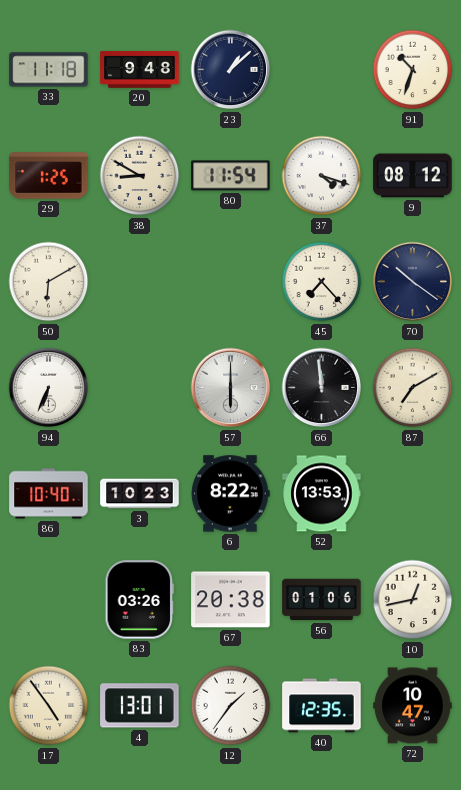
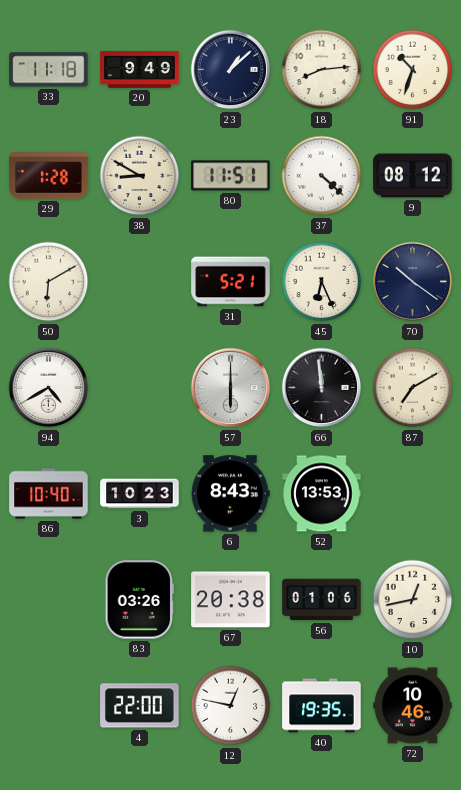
20: 9:48 -> 9:49
18: none -> 8:14
29: 1:25 -> 1:28
80: 11:54 -> 11:51
37: 4:18 -> 4:22
31: none -> 5:21
45: 7:23 -> 6:26
94: 6:34 -> 4:40
6: 8:22 -> 8:43
17: 4:54 -> none
4: 13:01 -> 22:00
12: 1:36 -> 12:47
40: 12:35 -> 19:35
72: 10:47 -> 10:46
